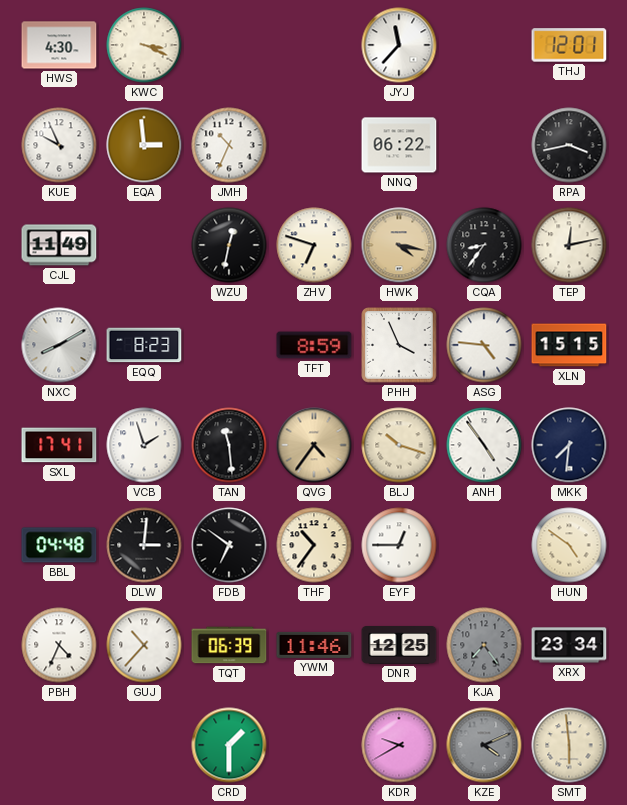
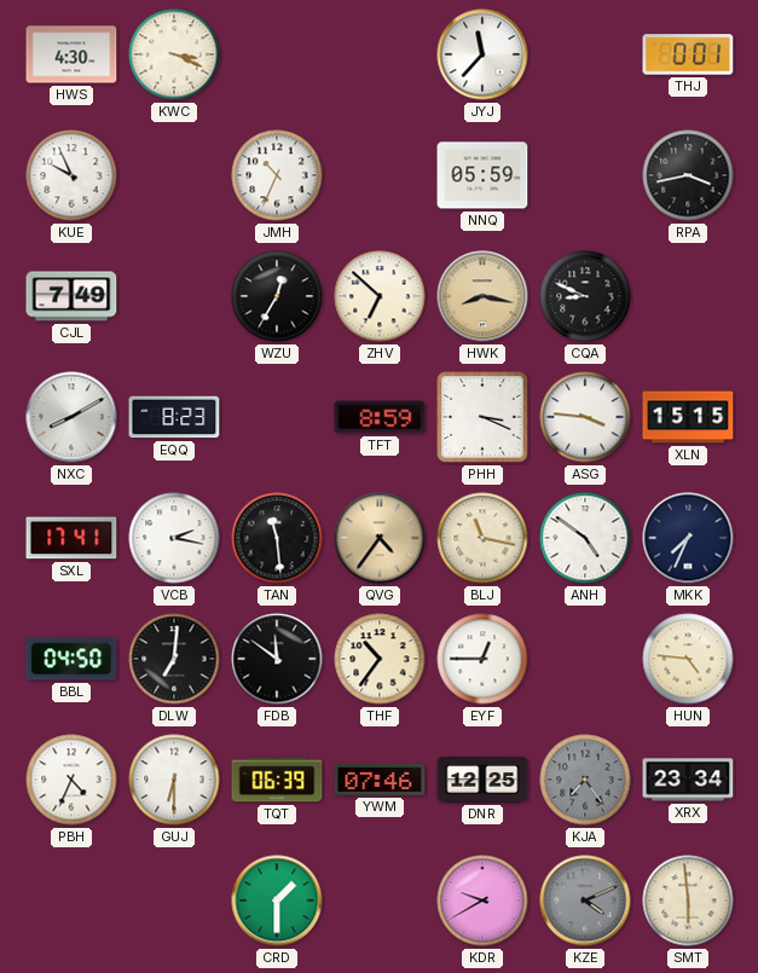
THJ: 12:01 -> 0:01
EQA: 2:59 -> none
NNQ: 06:22 -> 05:59
CJL: 11:49 -> 7:49
WZU: 12:32 -> 12:35
ZHV: 6:48 -> 6:52
HWK: 4:17 -> 8:17
CQA: 8:36 -> 8:49
TEP: 12:13 -> none
PHH: 3:56 -> 3:19
ASG: 4:46 -> 3:46
VCB: 1:57 -> 2:17
BLJ: 10:18 -> 11:17
ANH: 4:54 -> 4:51
MKK: 7:31 -> 7:34
BBL: 04:48 -> 04:50
DLW: 3:01 -> 7:01
FDB: 6:51 -> 11:51
HUN: 4:51 -> 4:46
GUJ: 10:37 -> 6:30
YWM: 11:46 -> 07:46
